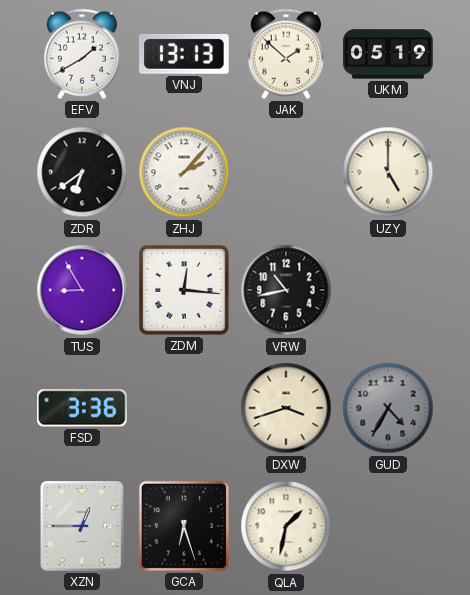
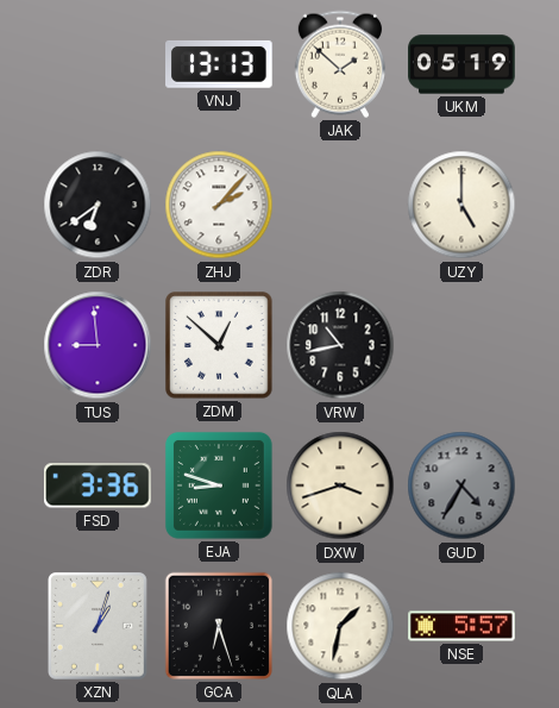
EFV: 1:40 -> none
TUS: 8:55 -> 8:59
ZDM: 12:16 -> 12:52
EJA: none -> 8:48
XZN: 12:45 -> 1:03
NSE: none -> 5:57
